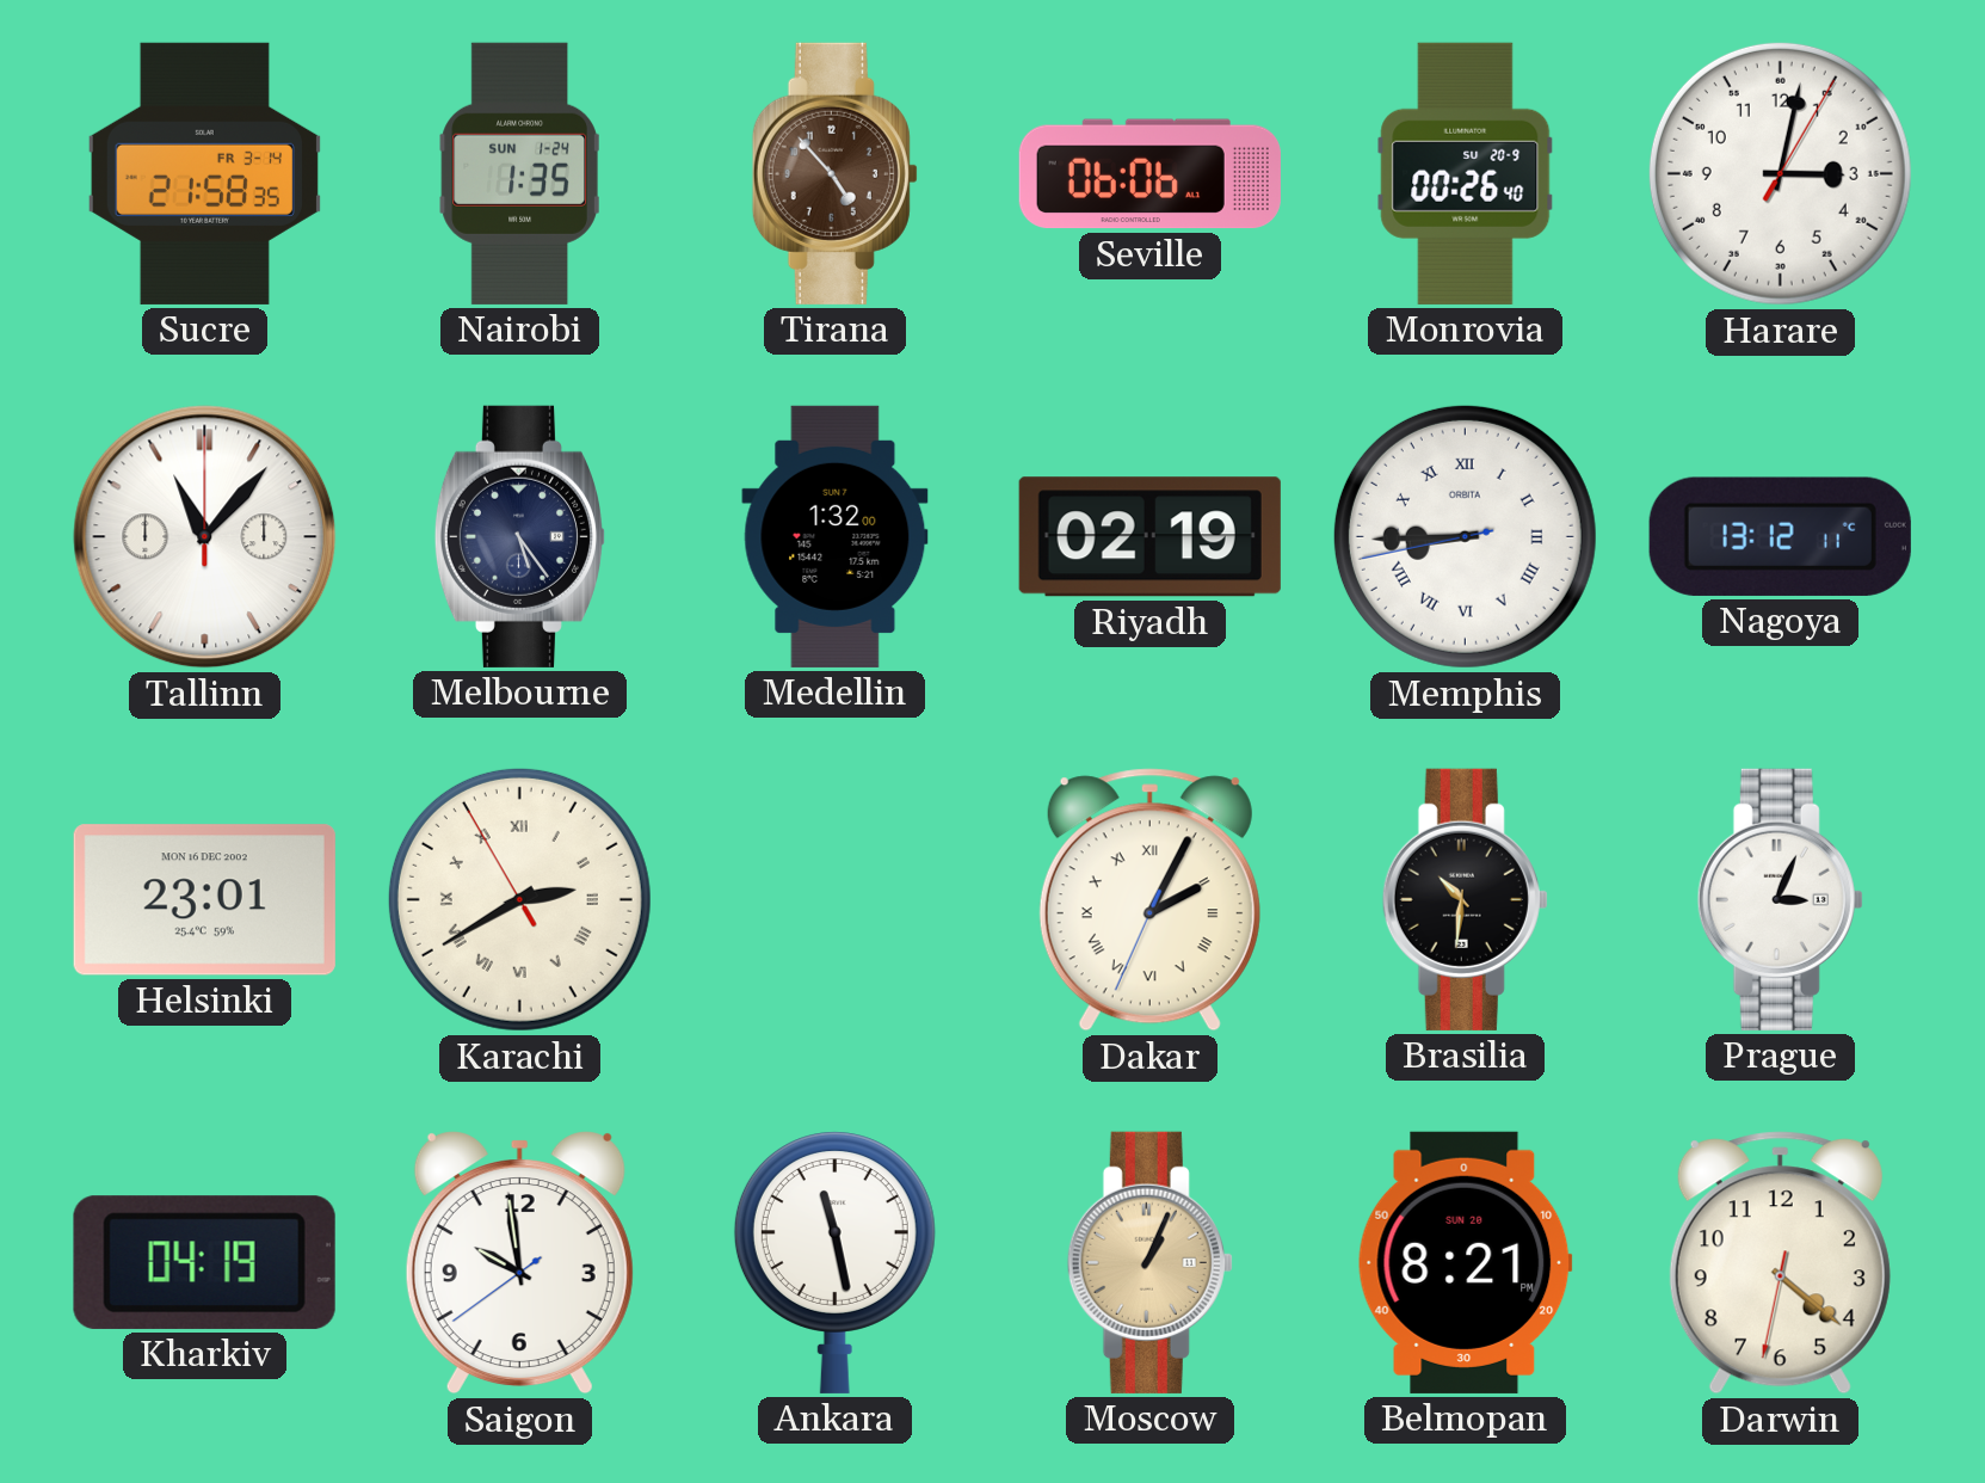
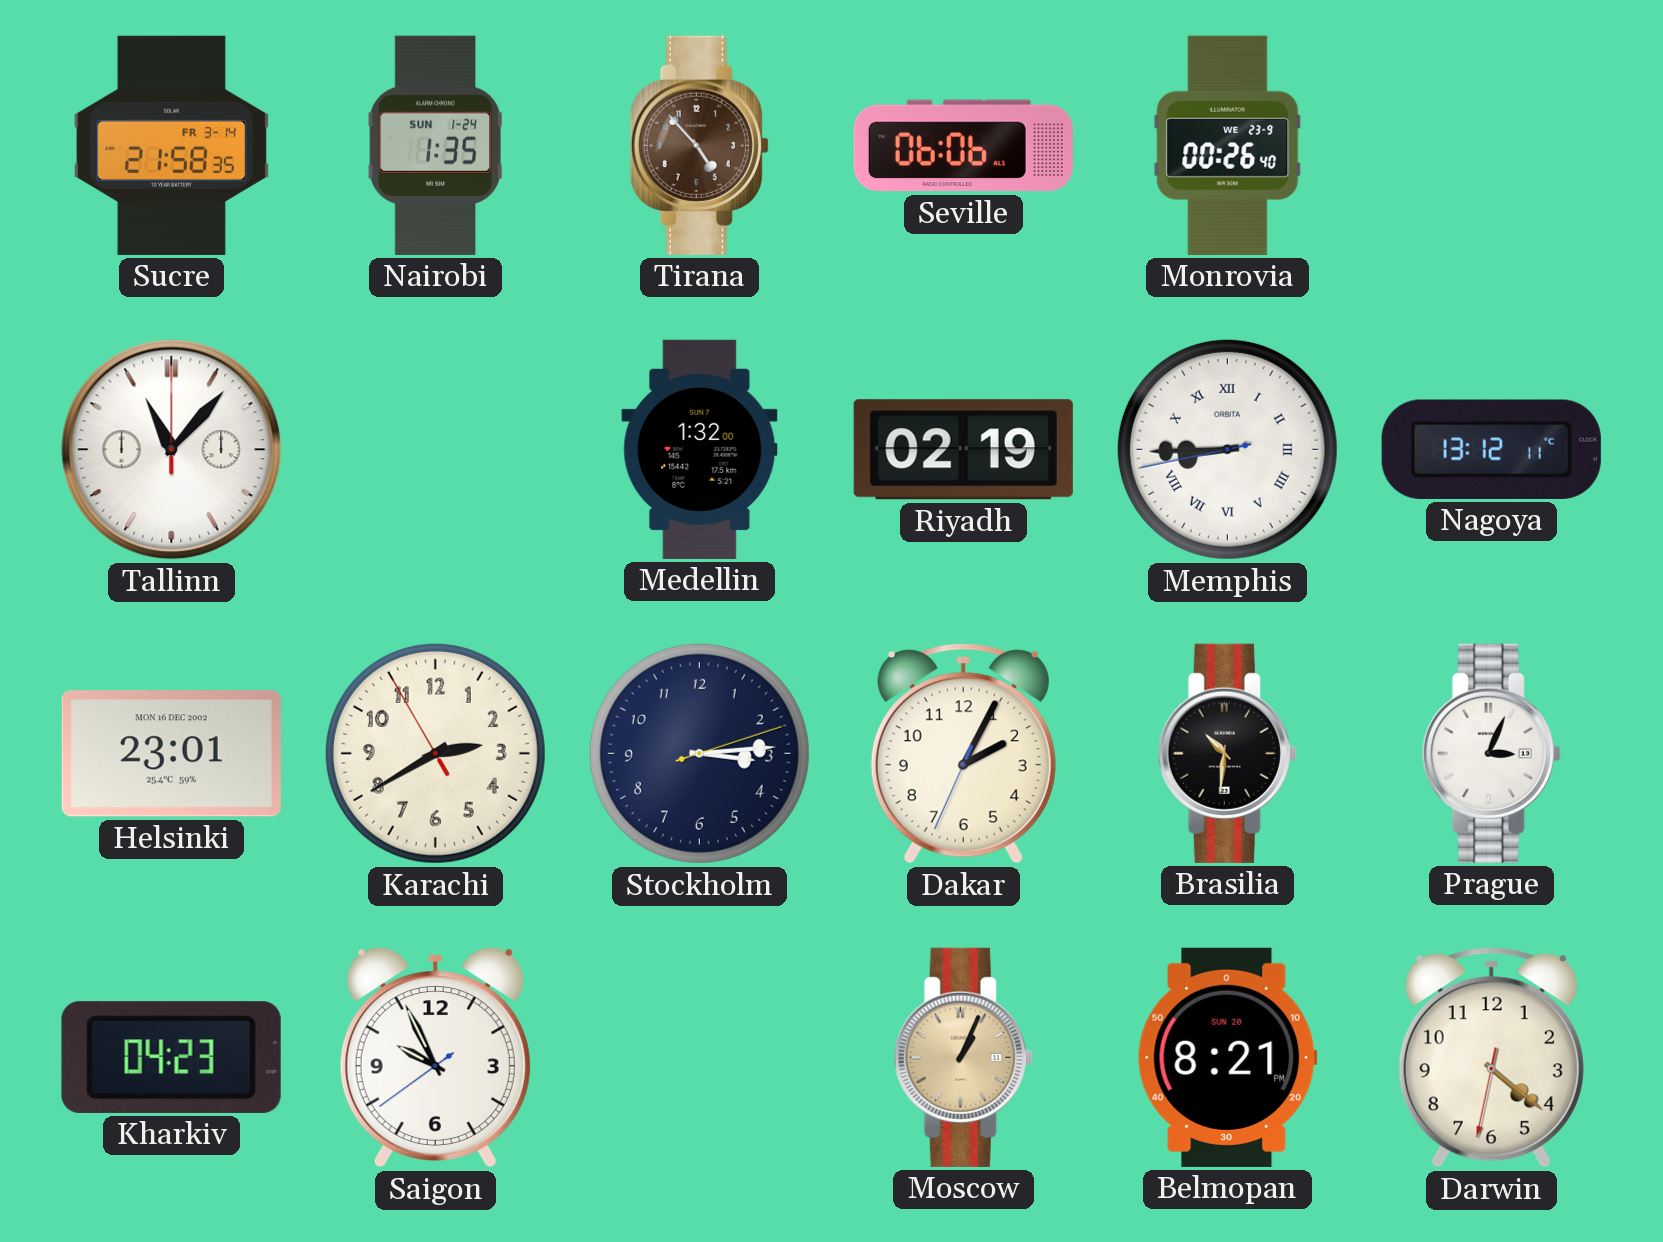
Monrovia date: SU 20-9 -> WE 23-9
Harare: 3:02 -> none
Melbourne: 5:24 -> none
Karachi numerals: Roman -> Arabic
Stockholm: none -> 3:14
Dakar numerals: Roman -> Arabic
Kharkiv: 04:19 -> 04:23
Saigon: 9:58 -> 9:55
Ankara: 11:28 -> none
